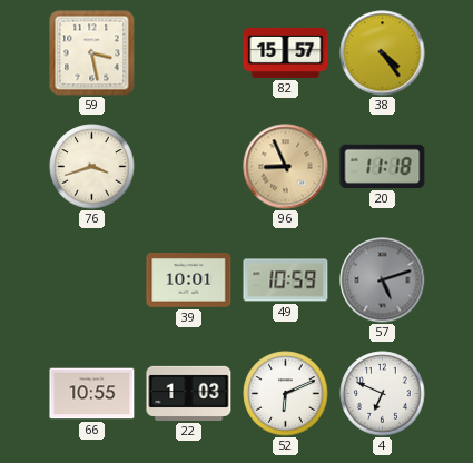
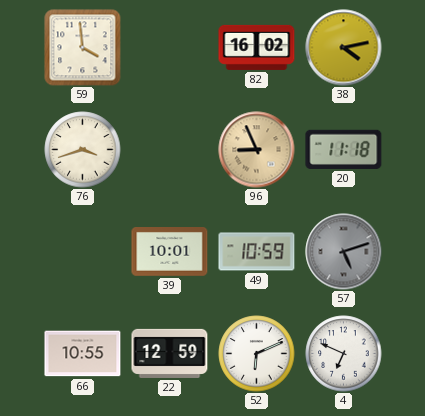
59: 3:28 -> 3:59
82: 15:57 -> 16:02
38: 4:24 -> 4:13
22: 1:03 -> 12:59
